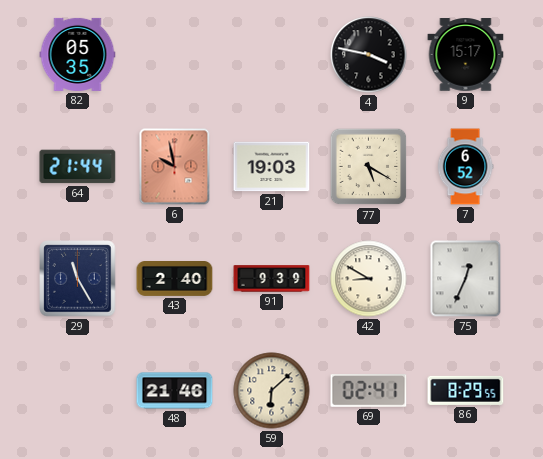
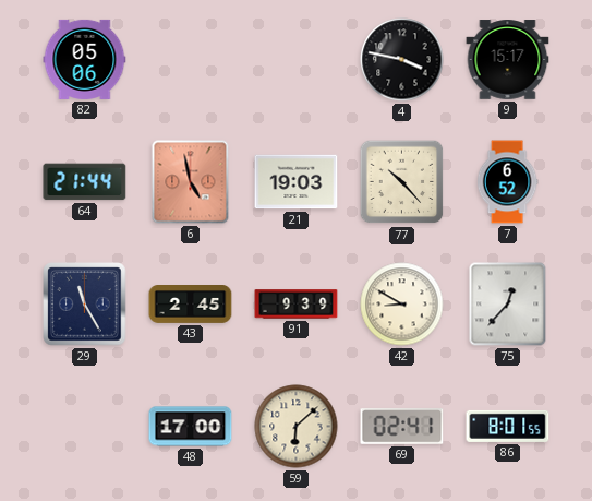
82: 05:35 -> 05:06
6: 9:58 -> 4:58
77: 5:20 -> 10:23
43: 2:40 -> 2:45
75: 12:34 -> 12:37
48: 21:46 -> 17:00
86: 8:29 -> 8:01
